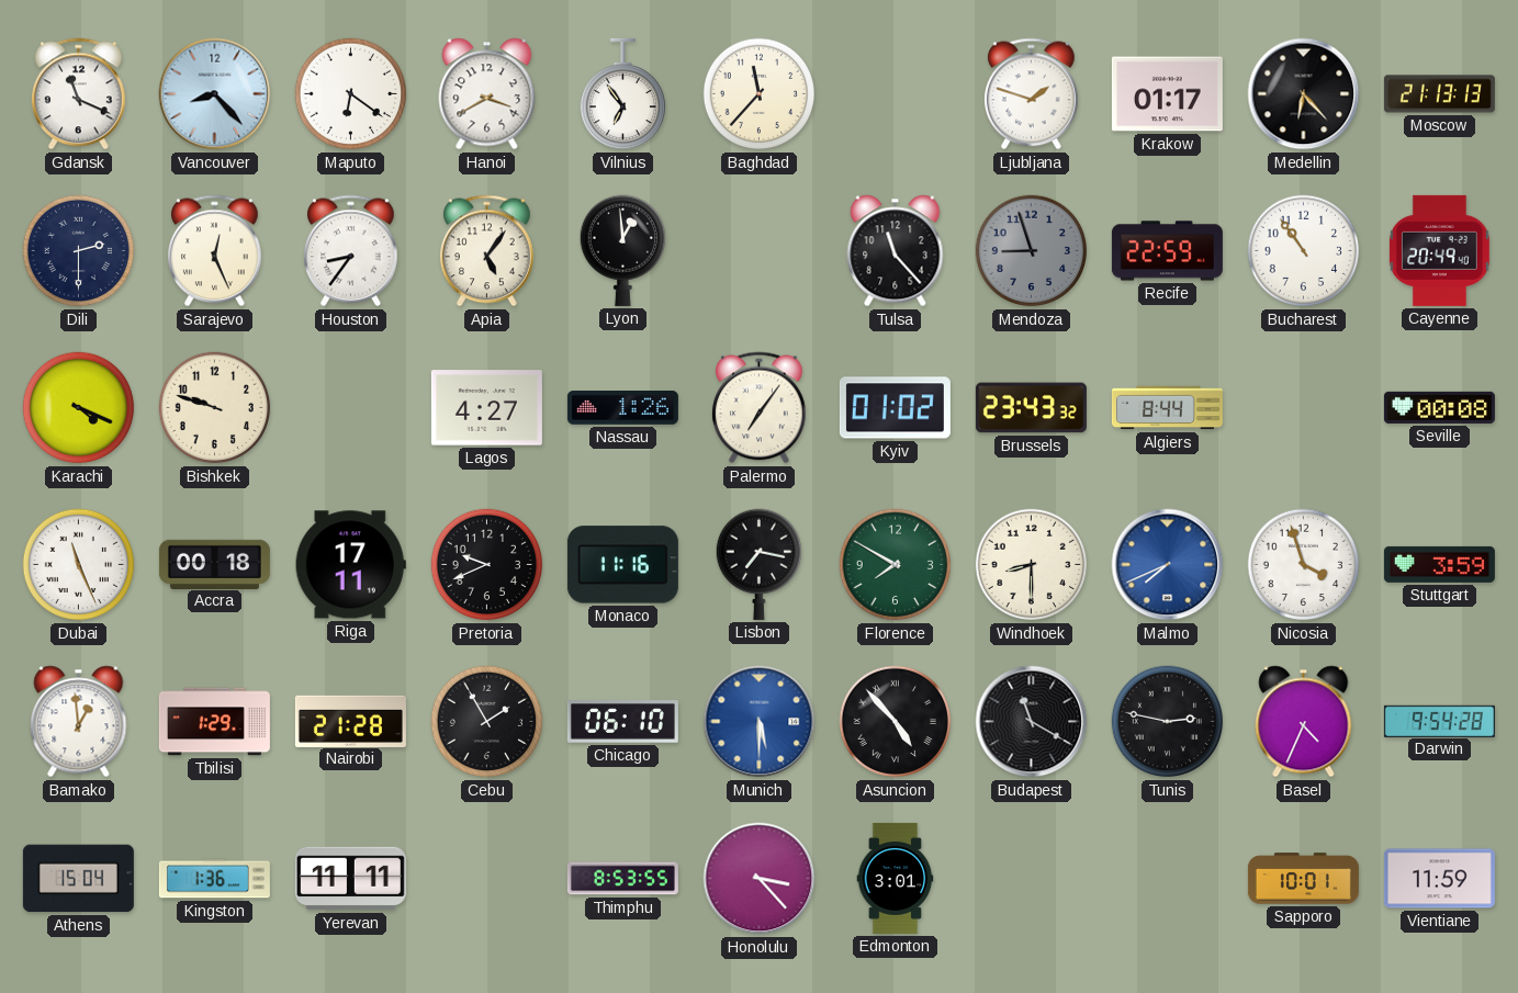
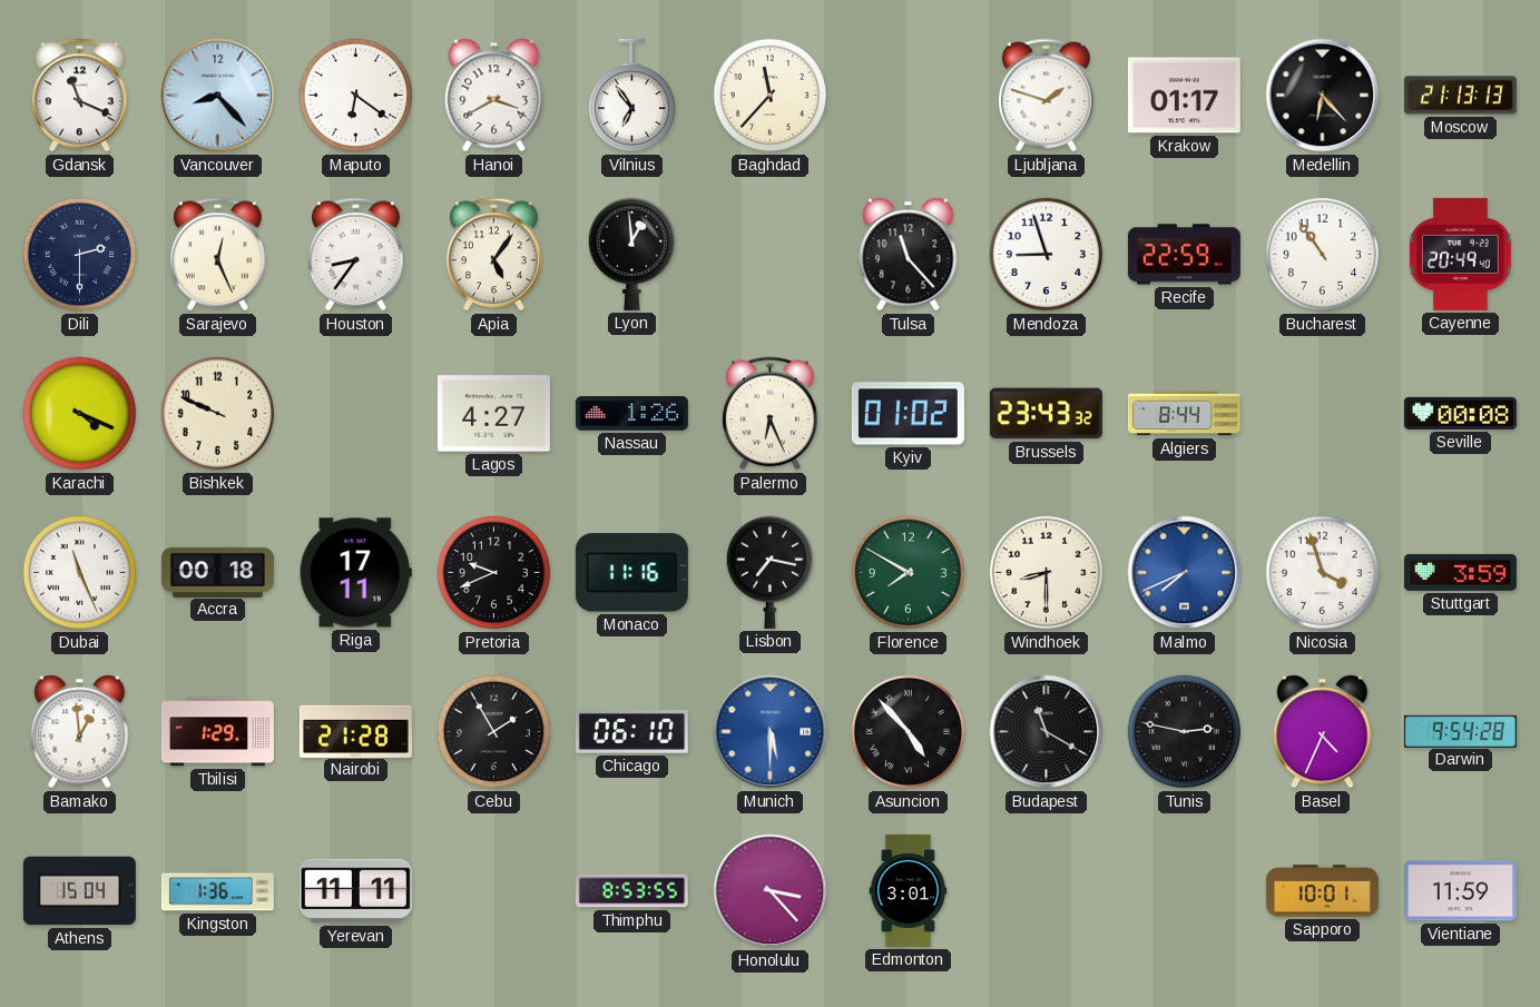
Mendoza dial: grey -> white
Bishkek: 9:48 -> 9:49
Palermo: 7:06 -> 6:26
